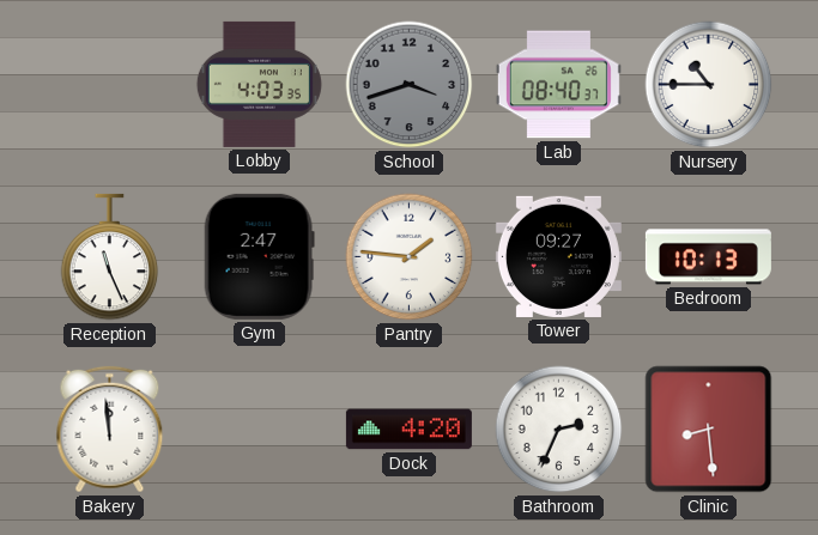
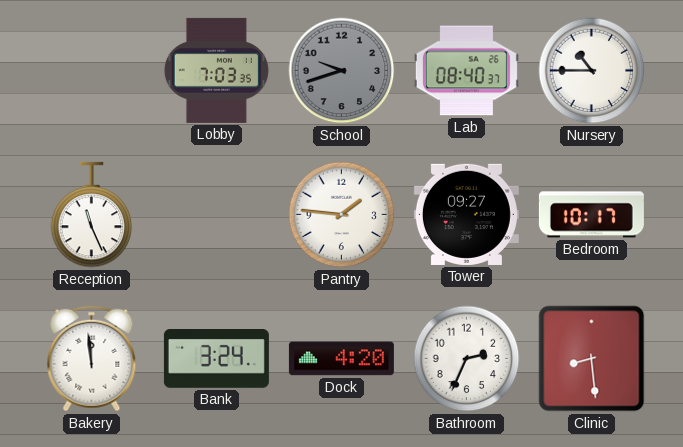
Lobby: 4:03 -> 7:03
School: 3:42 -> 9:42
Gym: 2:47 -> none
Bedroom: 10:13 -> 10:17
Bank: none -> 3:24
